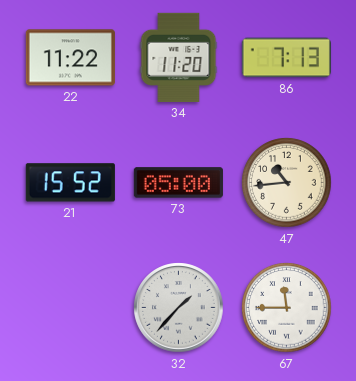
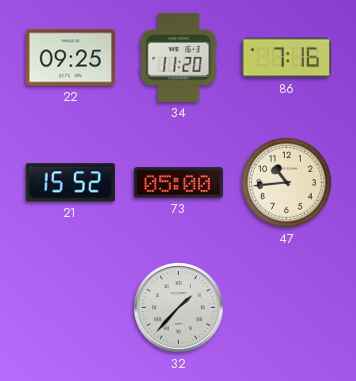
22: 11:22 -> 09:25
86: 7:13 -> 7:16
67: 11:45 -> none
